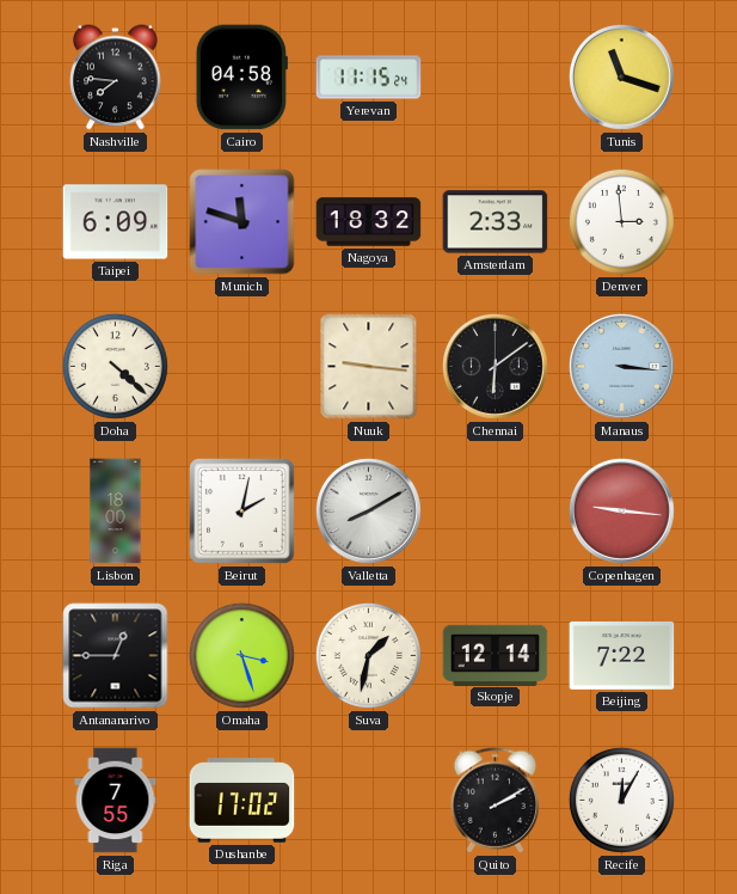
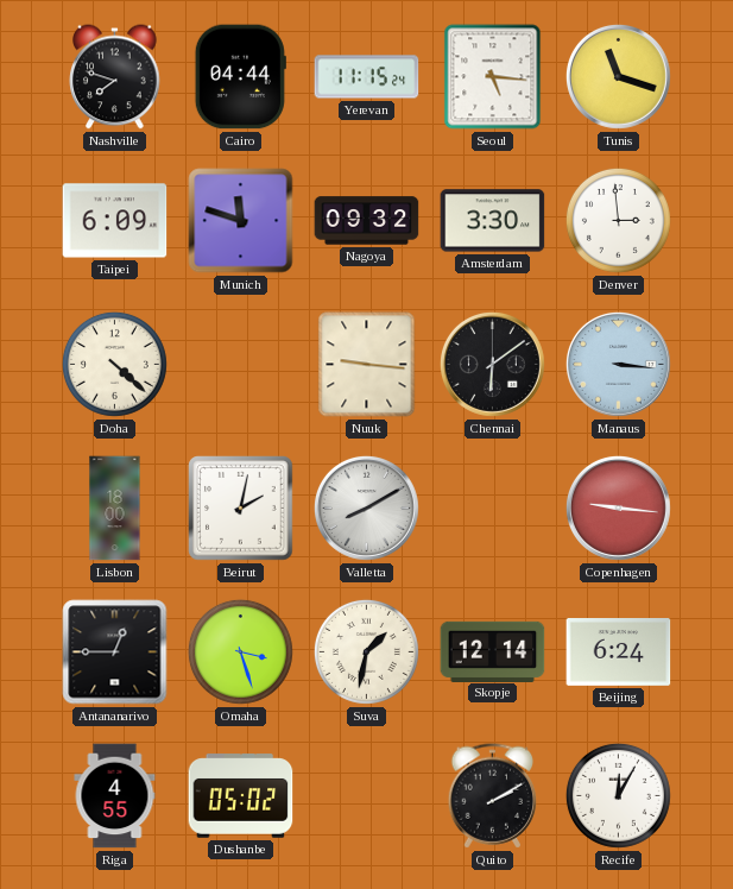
Nashville: 7:46 -> 7:48
Cairo: 04:58 -> 04:44
Seoul: none -> 5:16
Nagoya: 18:32 -> 09:32
Amsterdam: 2:33 -> 3:30
Beijing: 7:22 -> 6:24
Riga: 7:55 -> 4:55
Dushanbe: 17:02 -> 05:02
